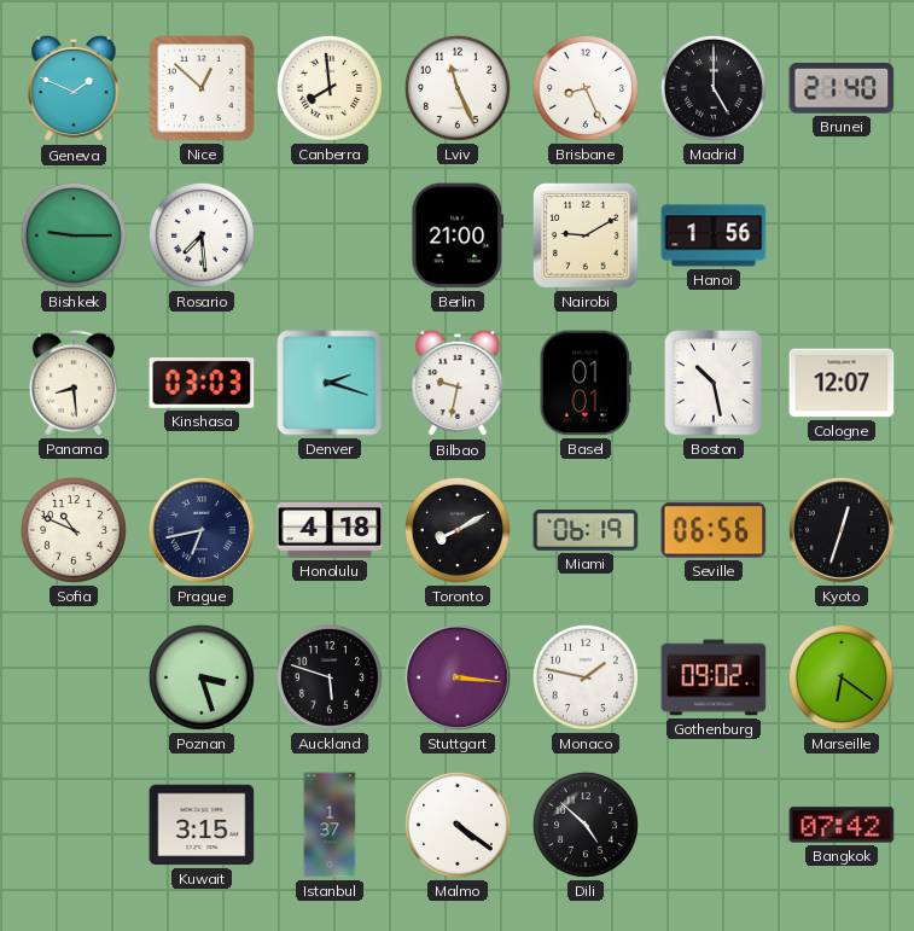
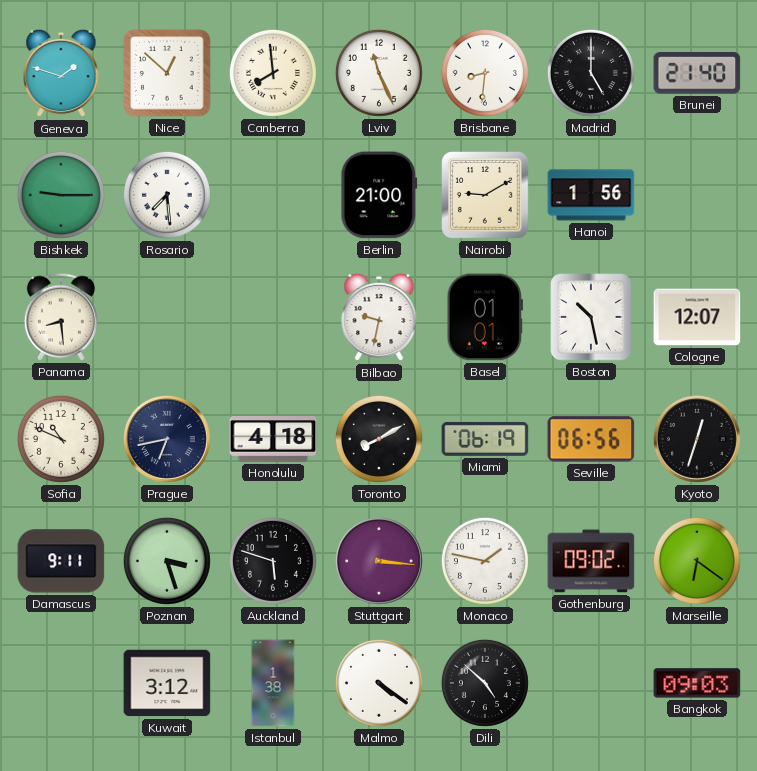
Geneva: 1:49 -> 1:48
Brisbane: 8:26 -> 8:31
Kinshasa: 03:03 -> none
Denver: 2:18 -> none
Damascus: none -> 9:11
Kuwait: 3:15 -> 3:12
Istanbul: 1:37 -> 1:38
Bangkok: 07:42 -> 09:03
